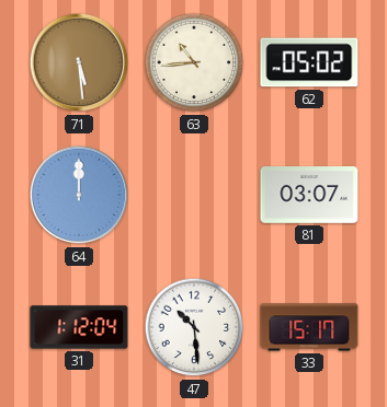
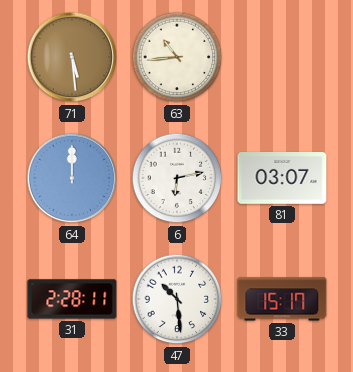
62: 05:02 -> none
6: none -> 6:13
31: 1:12 -> 2:28
